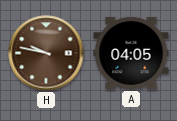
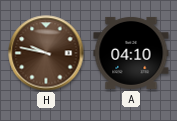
A: 04:05 -> 04:10
